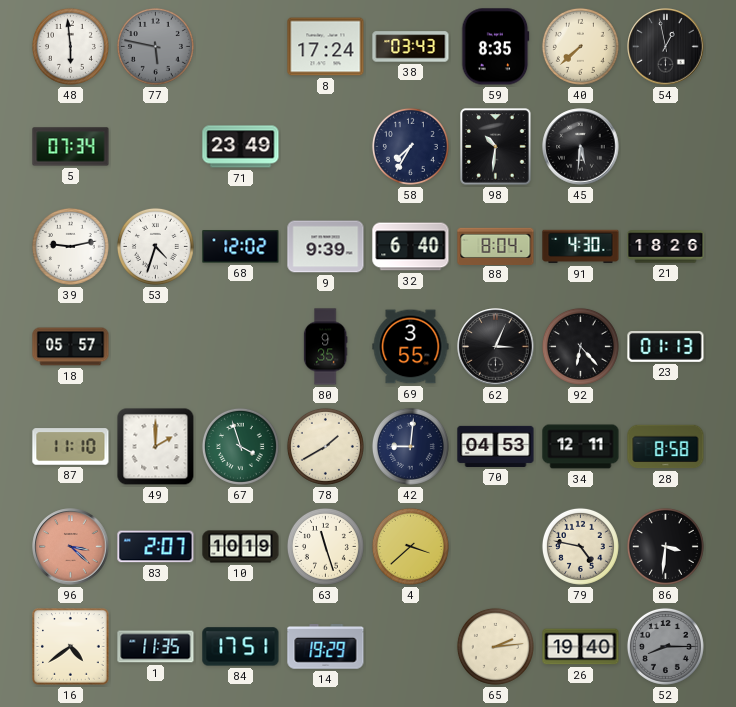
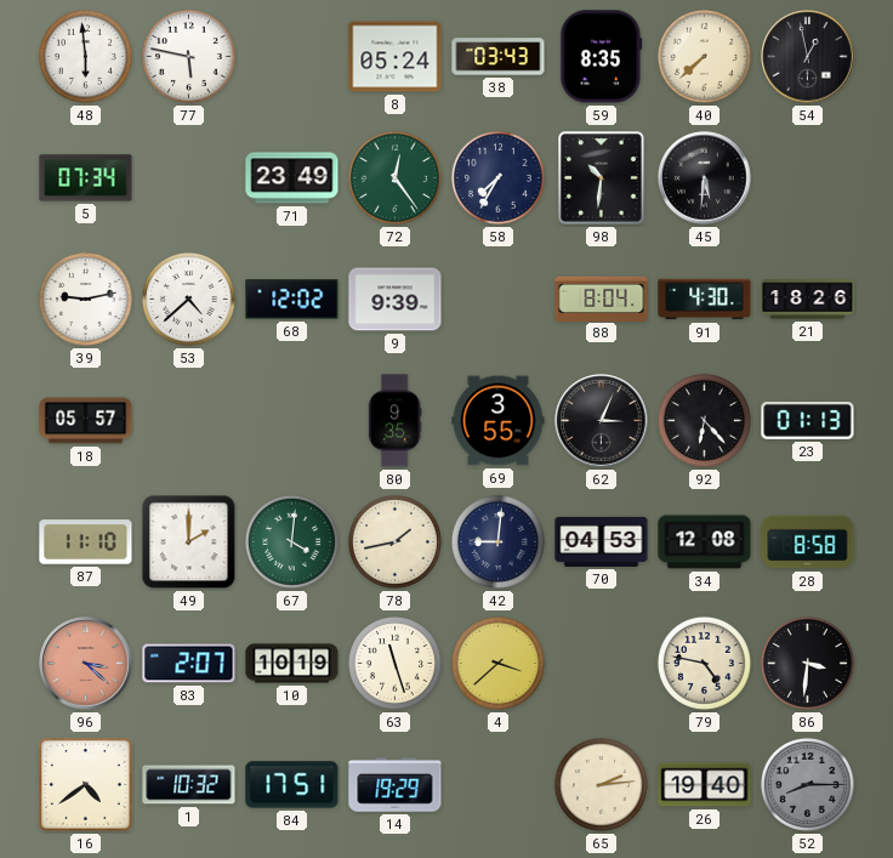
77 dial: grey -> white
8: 17:24 -> 05:24
72: none -> 12:24
53: 4:33 -> 4:38
32: 6:40 -> none
67: 3:57 -> 4:01
78: 1:40 -> 1:43
34: 12:11 -> 12:08
1: 11:35 -> 10:32
